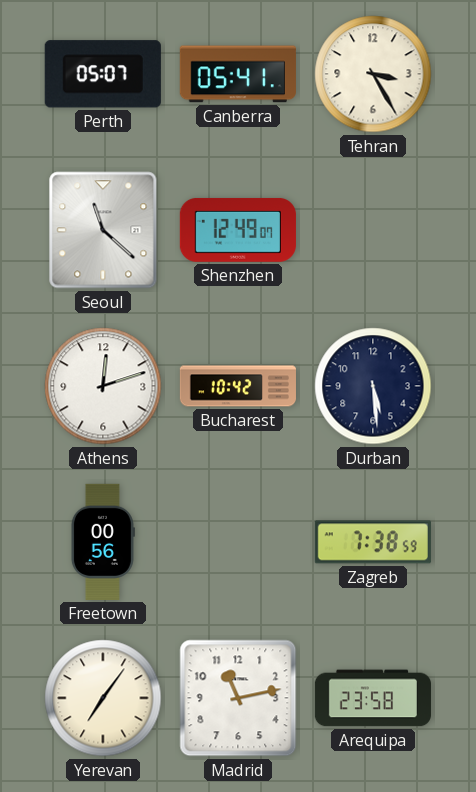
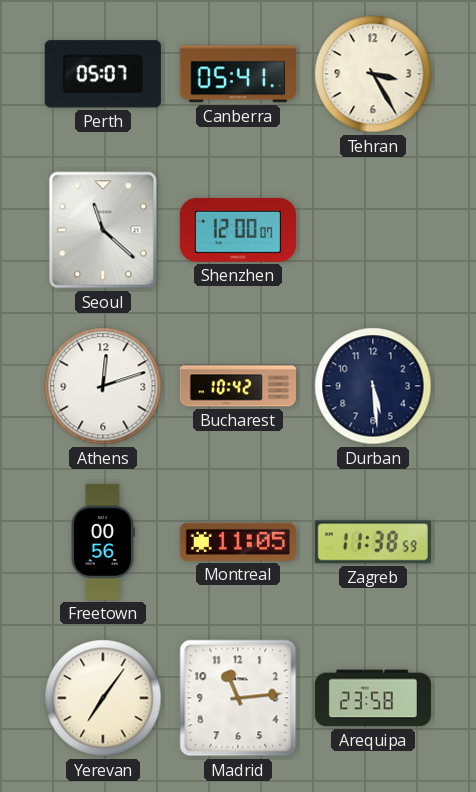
Shenzhen: 12:49 -> 12:00
Montreal: none -> 11:05
Zagreb: 7:38 -> 11:38
Madrid: 11:13 -> 11:14
